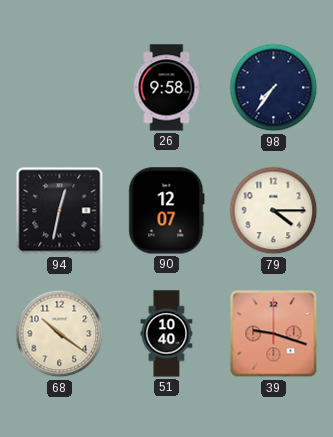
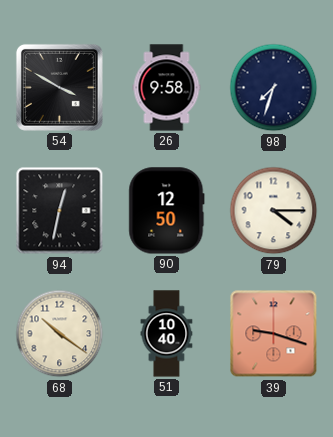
54: none -> 3:50
98: 7:36 -> 7:33
90: 12:07 -> 12:50
